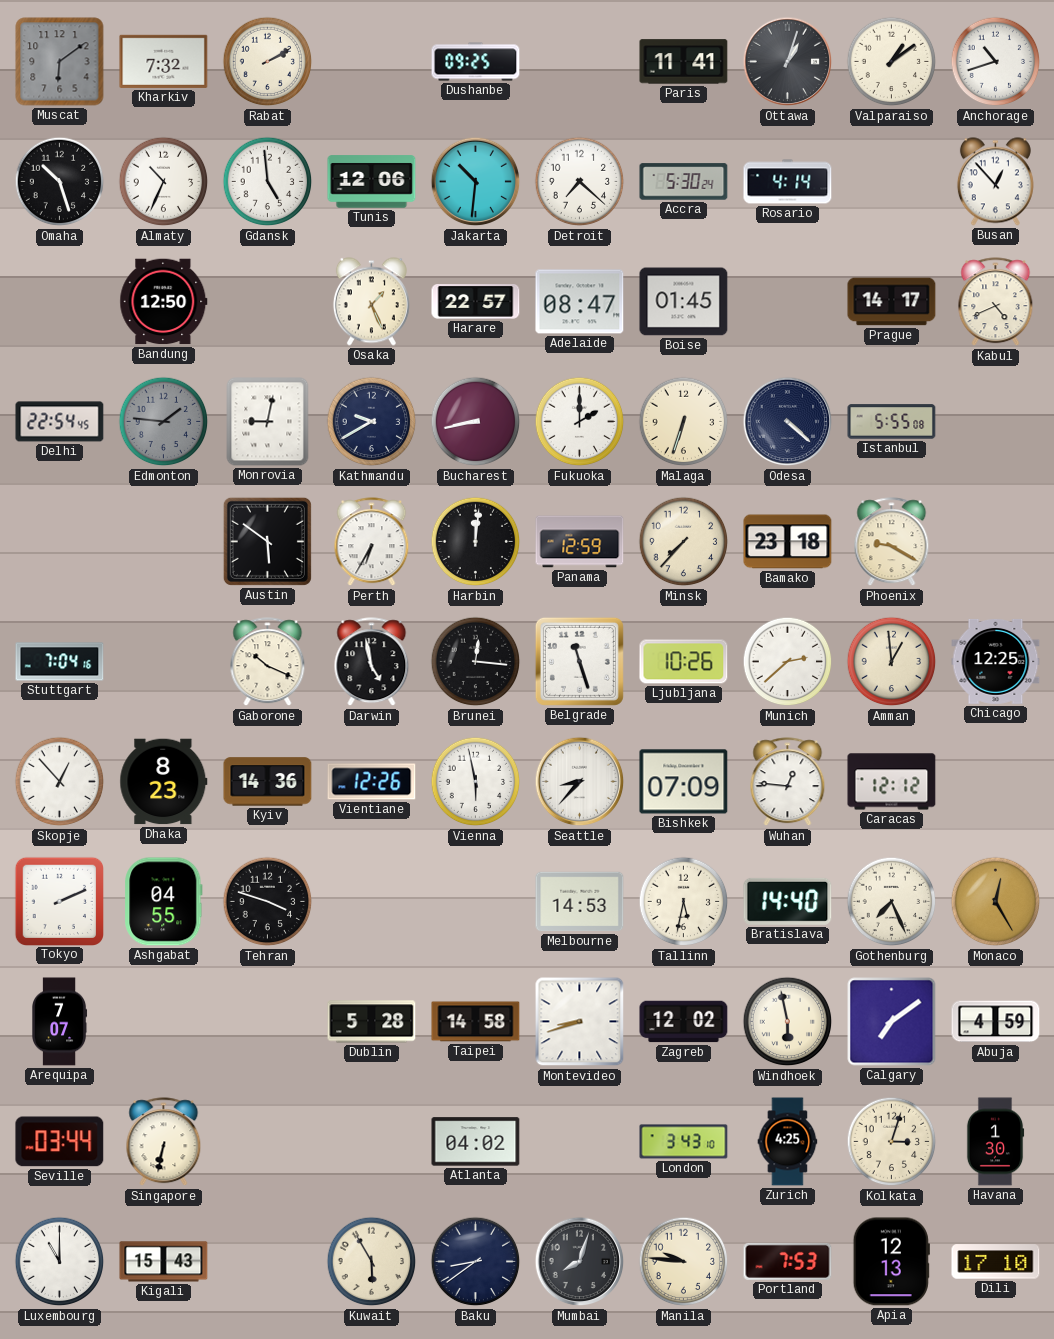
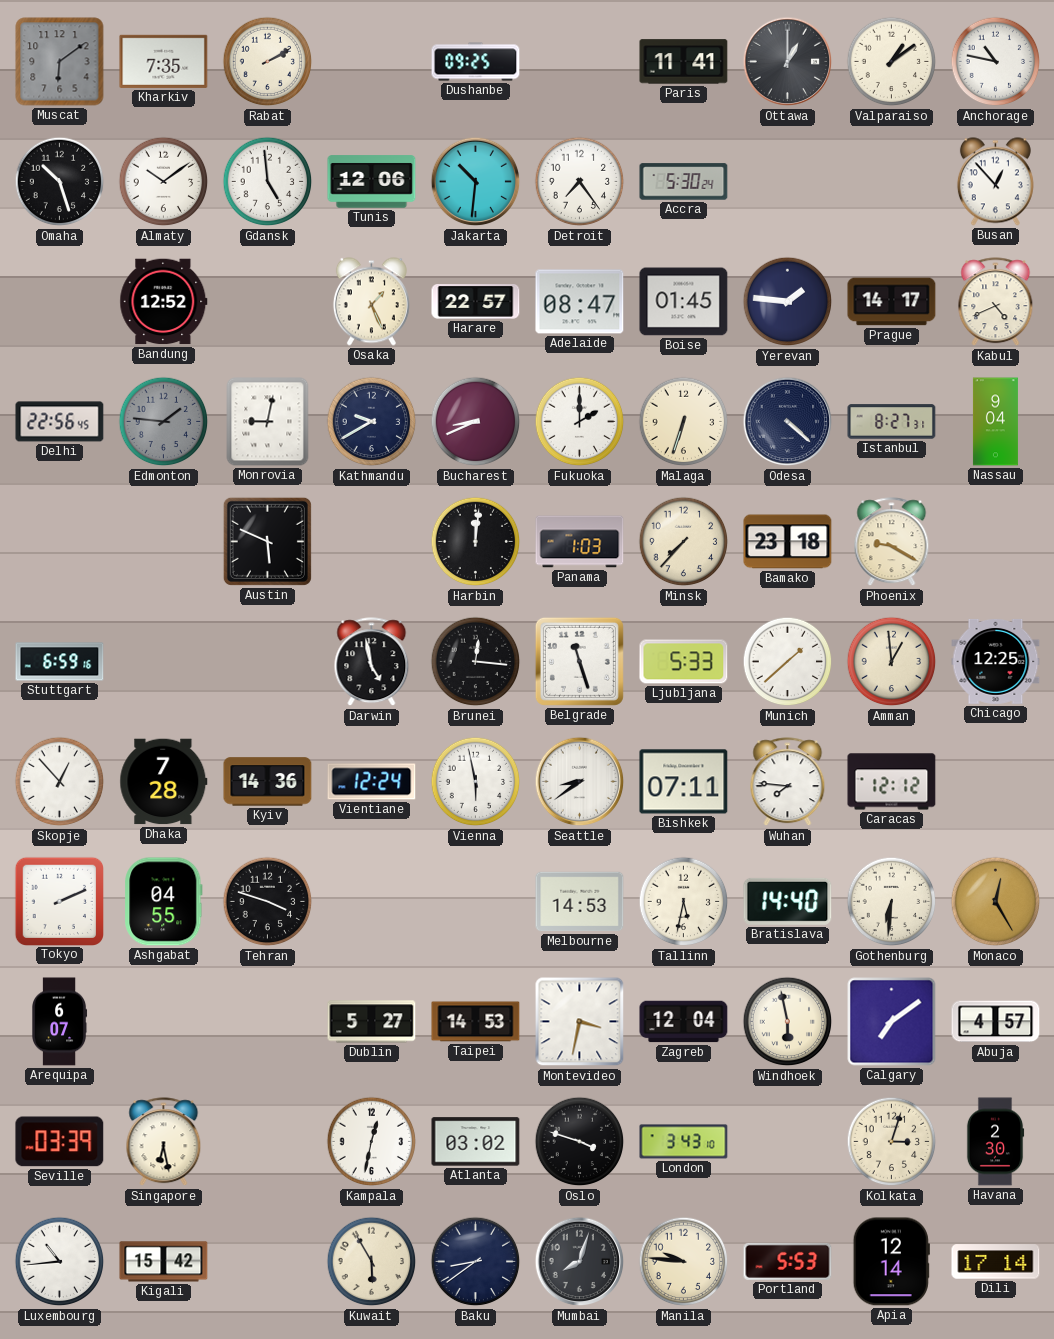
Kharkiv: 7:32 -> 7:35
Ottawa: 1:03 -> 1:00
Anchorage: 10:42 -> 10:47
Almaty: 10:34 -> 10:09
Detroit: 7:22 -> 7:24
Rosario: 4:14 -> none
Bandung: 12:50 -> 12:52
Yerevan: none -> 1:46
Delhi: 22:54 -> 22:56
Bucharest: 8:43 -> 8:41
Istanbul: 5:55 -> 8:27
Nassau: none -> 9:04
Austin: 5:51 -> 5:49
Perth: 6:35 -> none
Panama: 12:59 -> 1:03
Stuttgart: 7:04 -> 6:59
Gaborone: 10:19 -> none
Ljubljana: 10:26 -> 5:33
Munich: 2:38 -> 1:38
Dhaka: 8:23 -> 7:28
Vientiane: 12:26 -> 12:24
Seattle: 8:37 -> 8:39
Bishkek: 07:09 -> 07:11
Wuhan: 12:46 -> 7:46
Gothenburg: 7:26 -> 6:31
Arequipa: 7:07 -> 6:07
Dublin: 5:28 -> 5:27
Taipei: 14:58 -> 14:53
Montevideo: 8:42 -> 3:32
Zagreb: 12:02 -> 12:04
Abuja: 4:59 -> 4:57
Seville: 03:44 -> 03:39
Singapore: 6:32 -> 6:28
Kampala: none -> 12:32
Atlanta: 04:02 -> 03:02
Oslo: none -> 3:48
Zurich: 4:25 -> none
Havana: 1:30 -> 2:30
Luxembourg: 11:00 -> 10:44
Kigali: 15:43 -> 15:42
Portland: 7:53 -> 5:53
Apia: 12:13 -> 12:14
Dili: 17:10 -> 17:14
